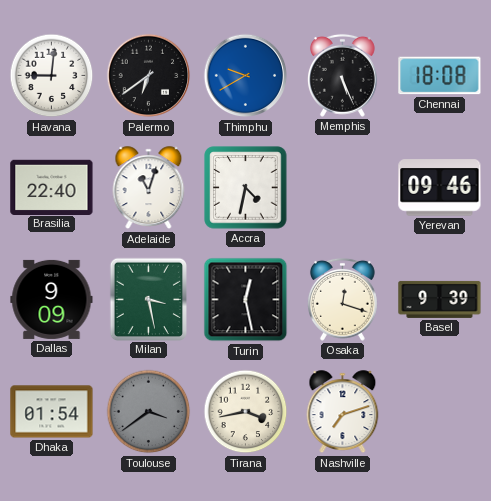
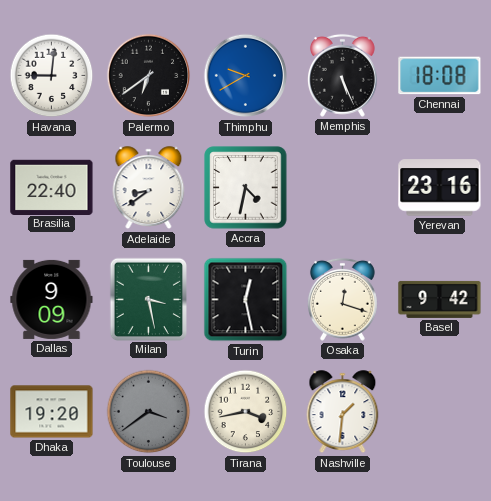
Adelaide: 11:03 -> 8:39
Yerevan: 09:46 -> 23:16
Basel: 9:39 -> 9:42
Dhaka: 01:54 -> 19:20
Nashville: 7:12 -> 1:31
